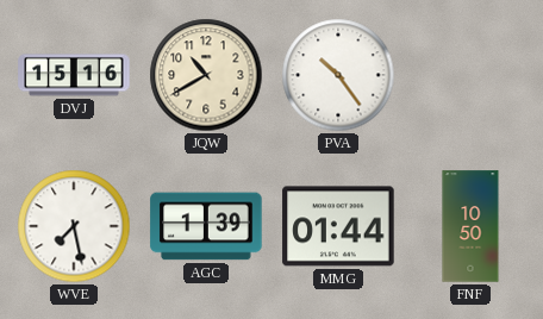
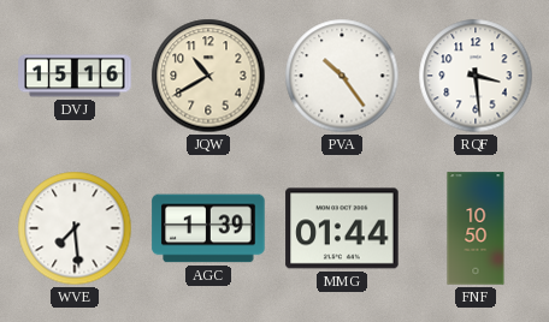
RQF: none -> 3:29
WVE: 7:28 -> 7:29
